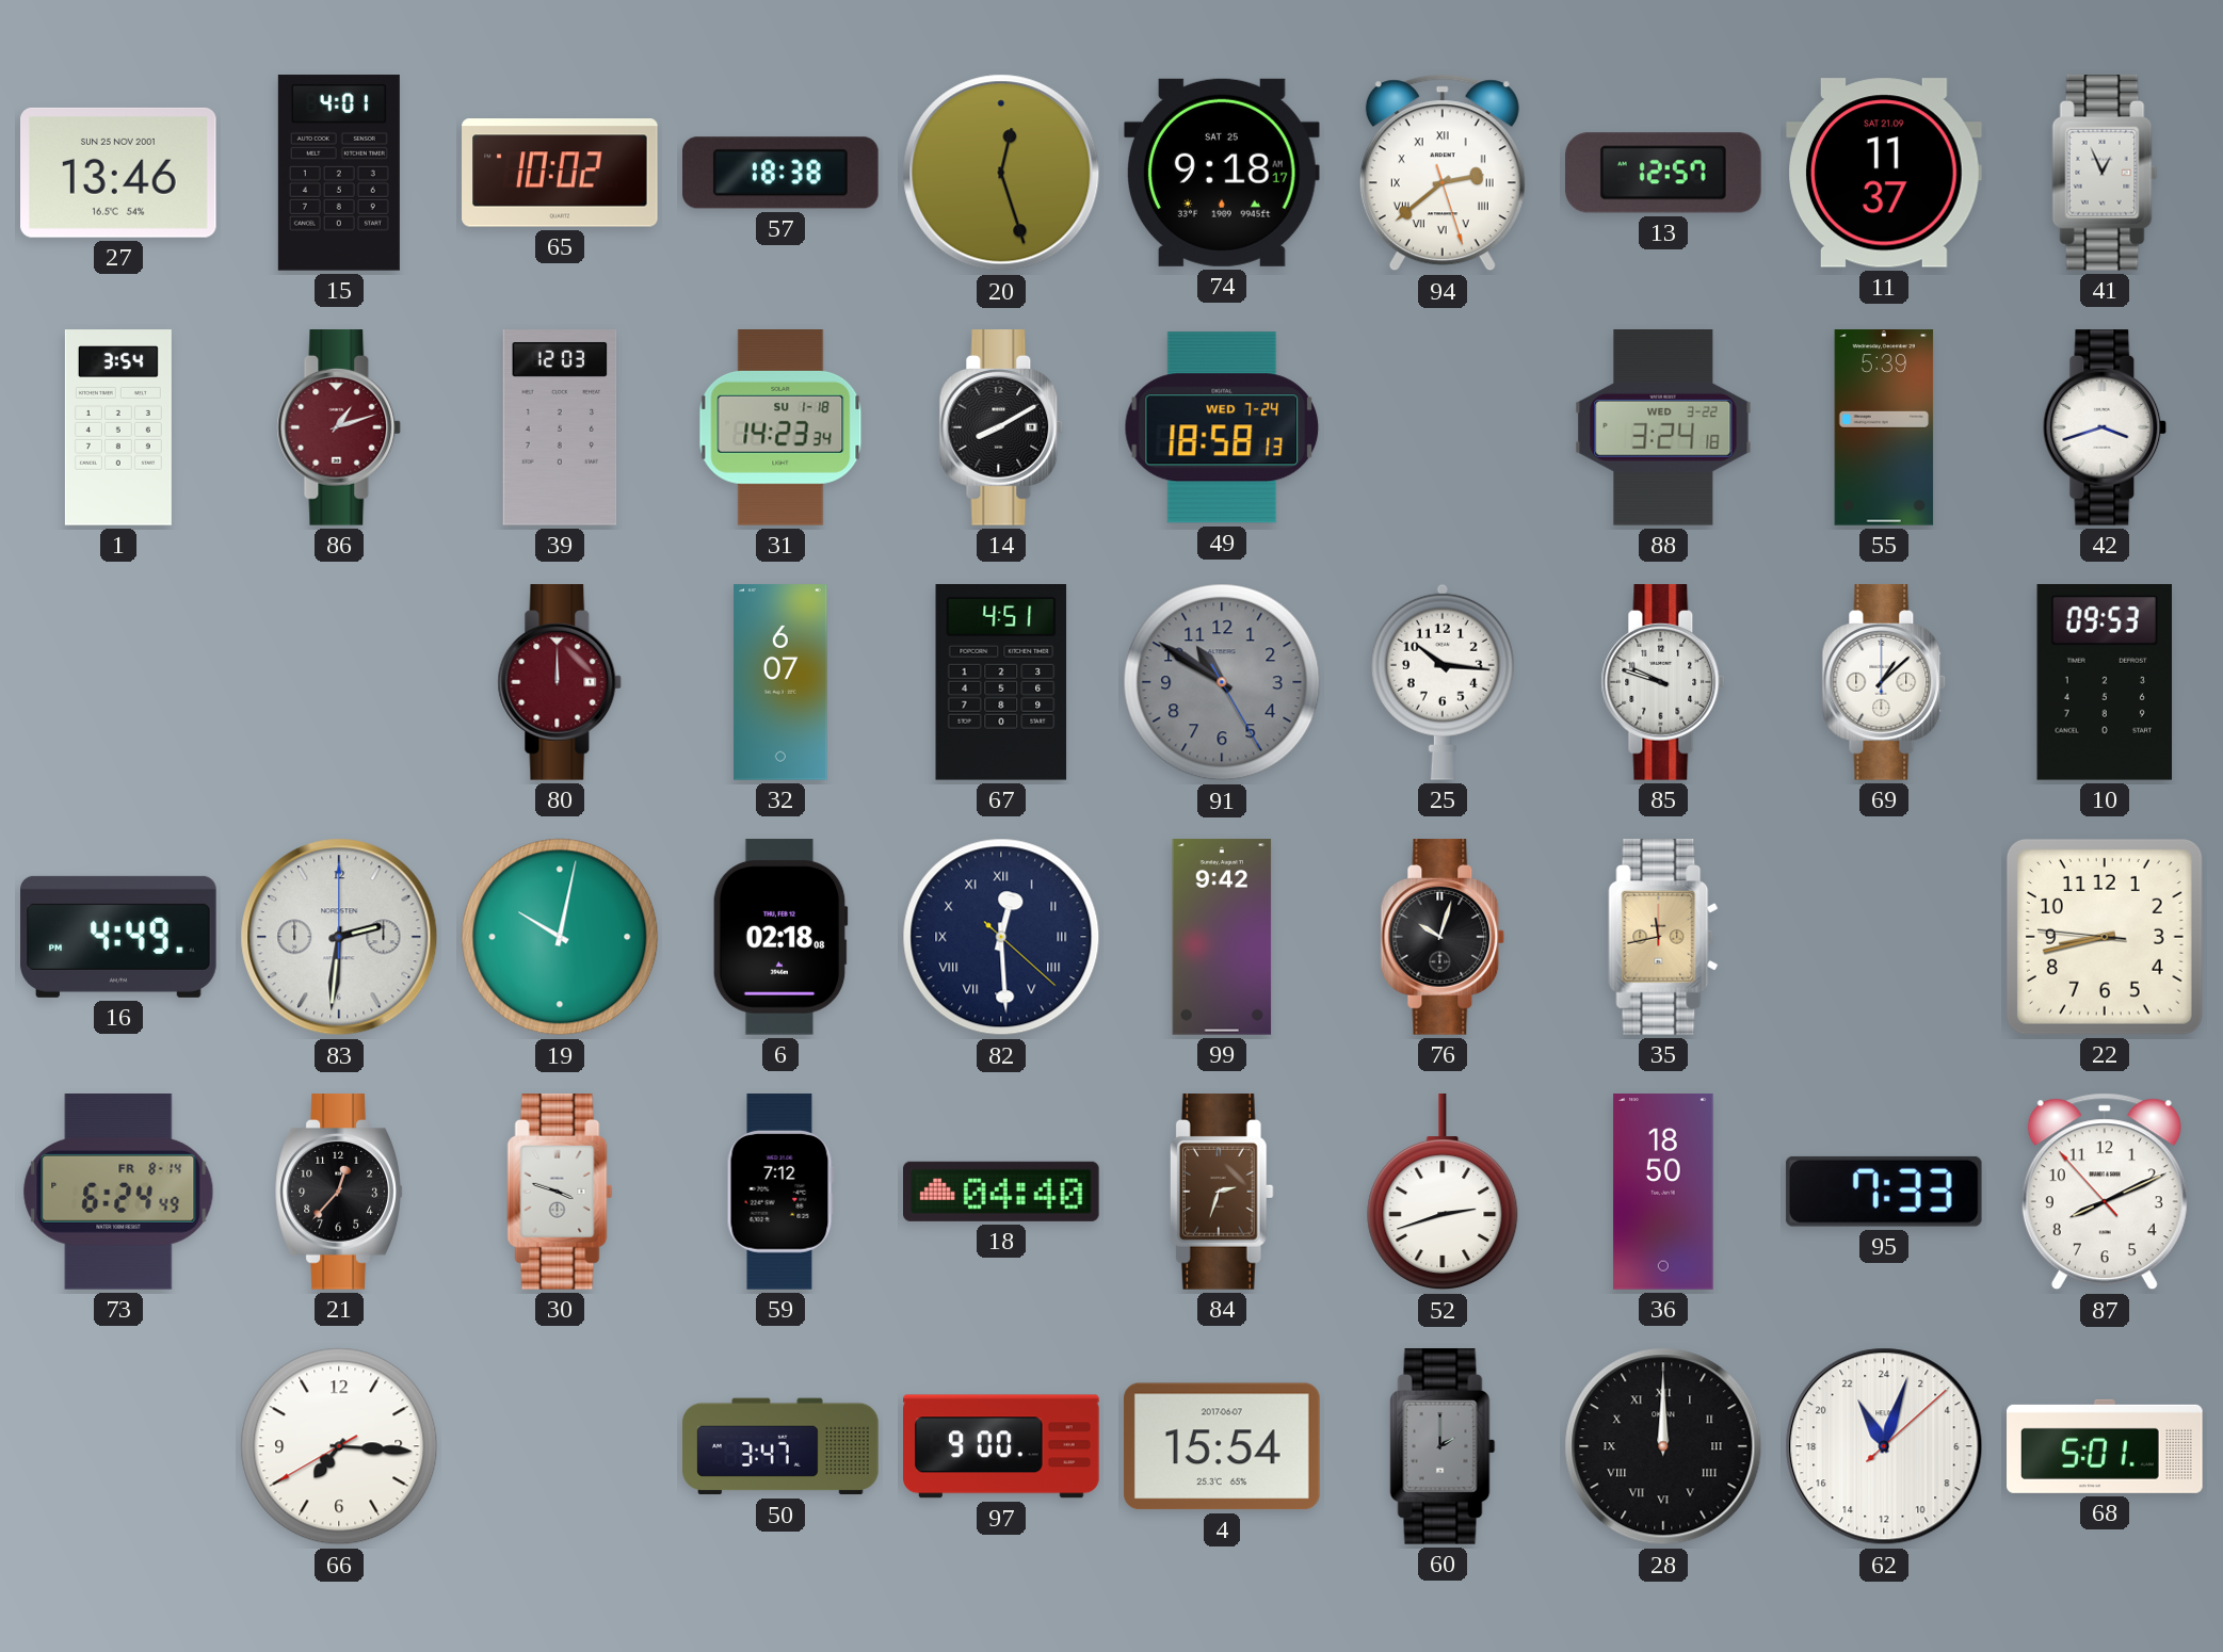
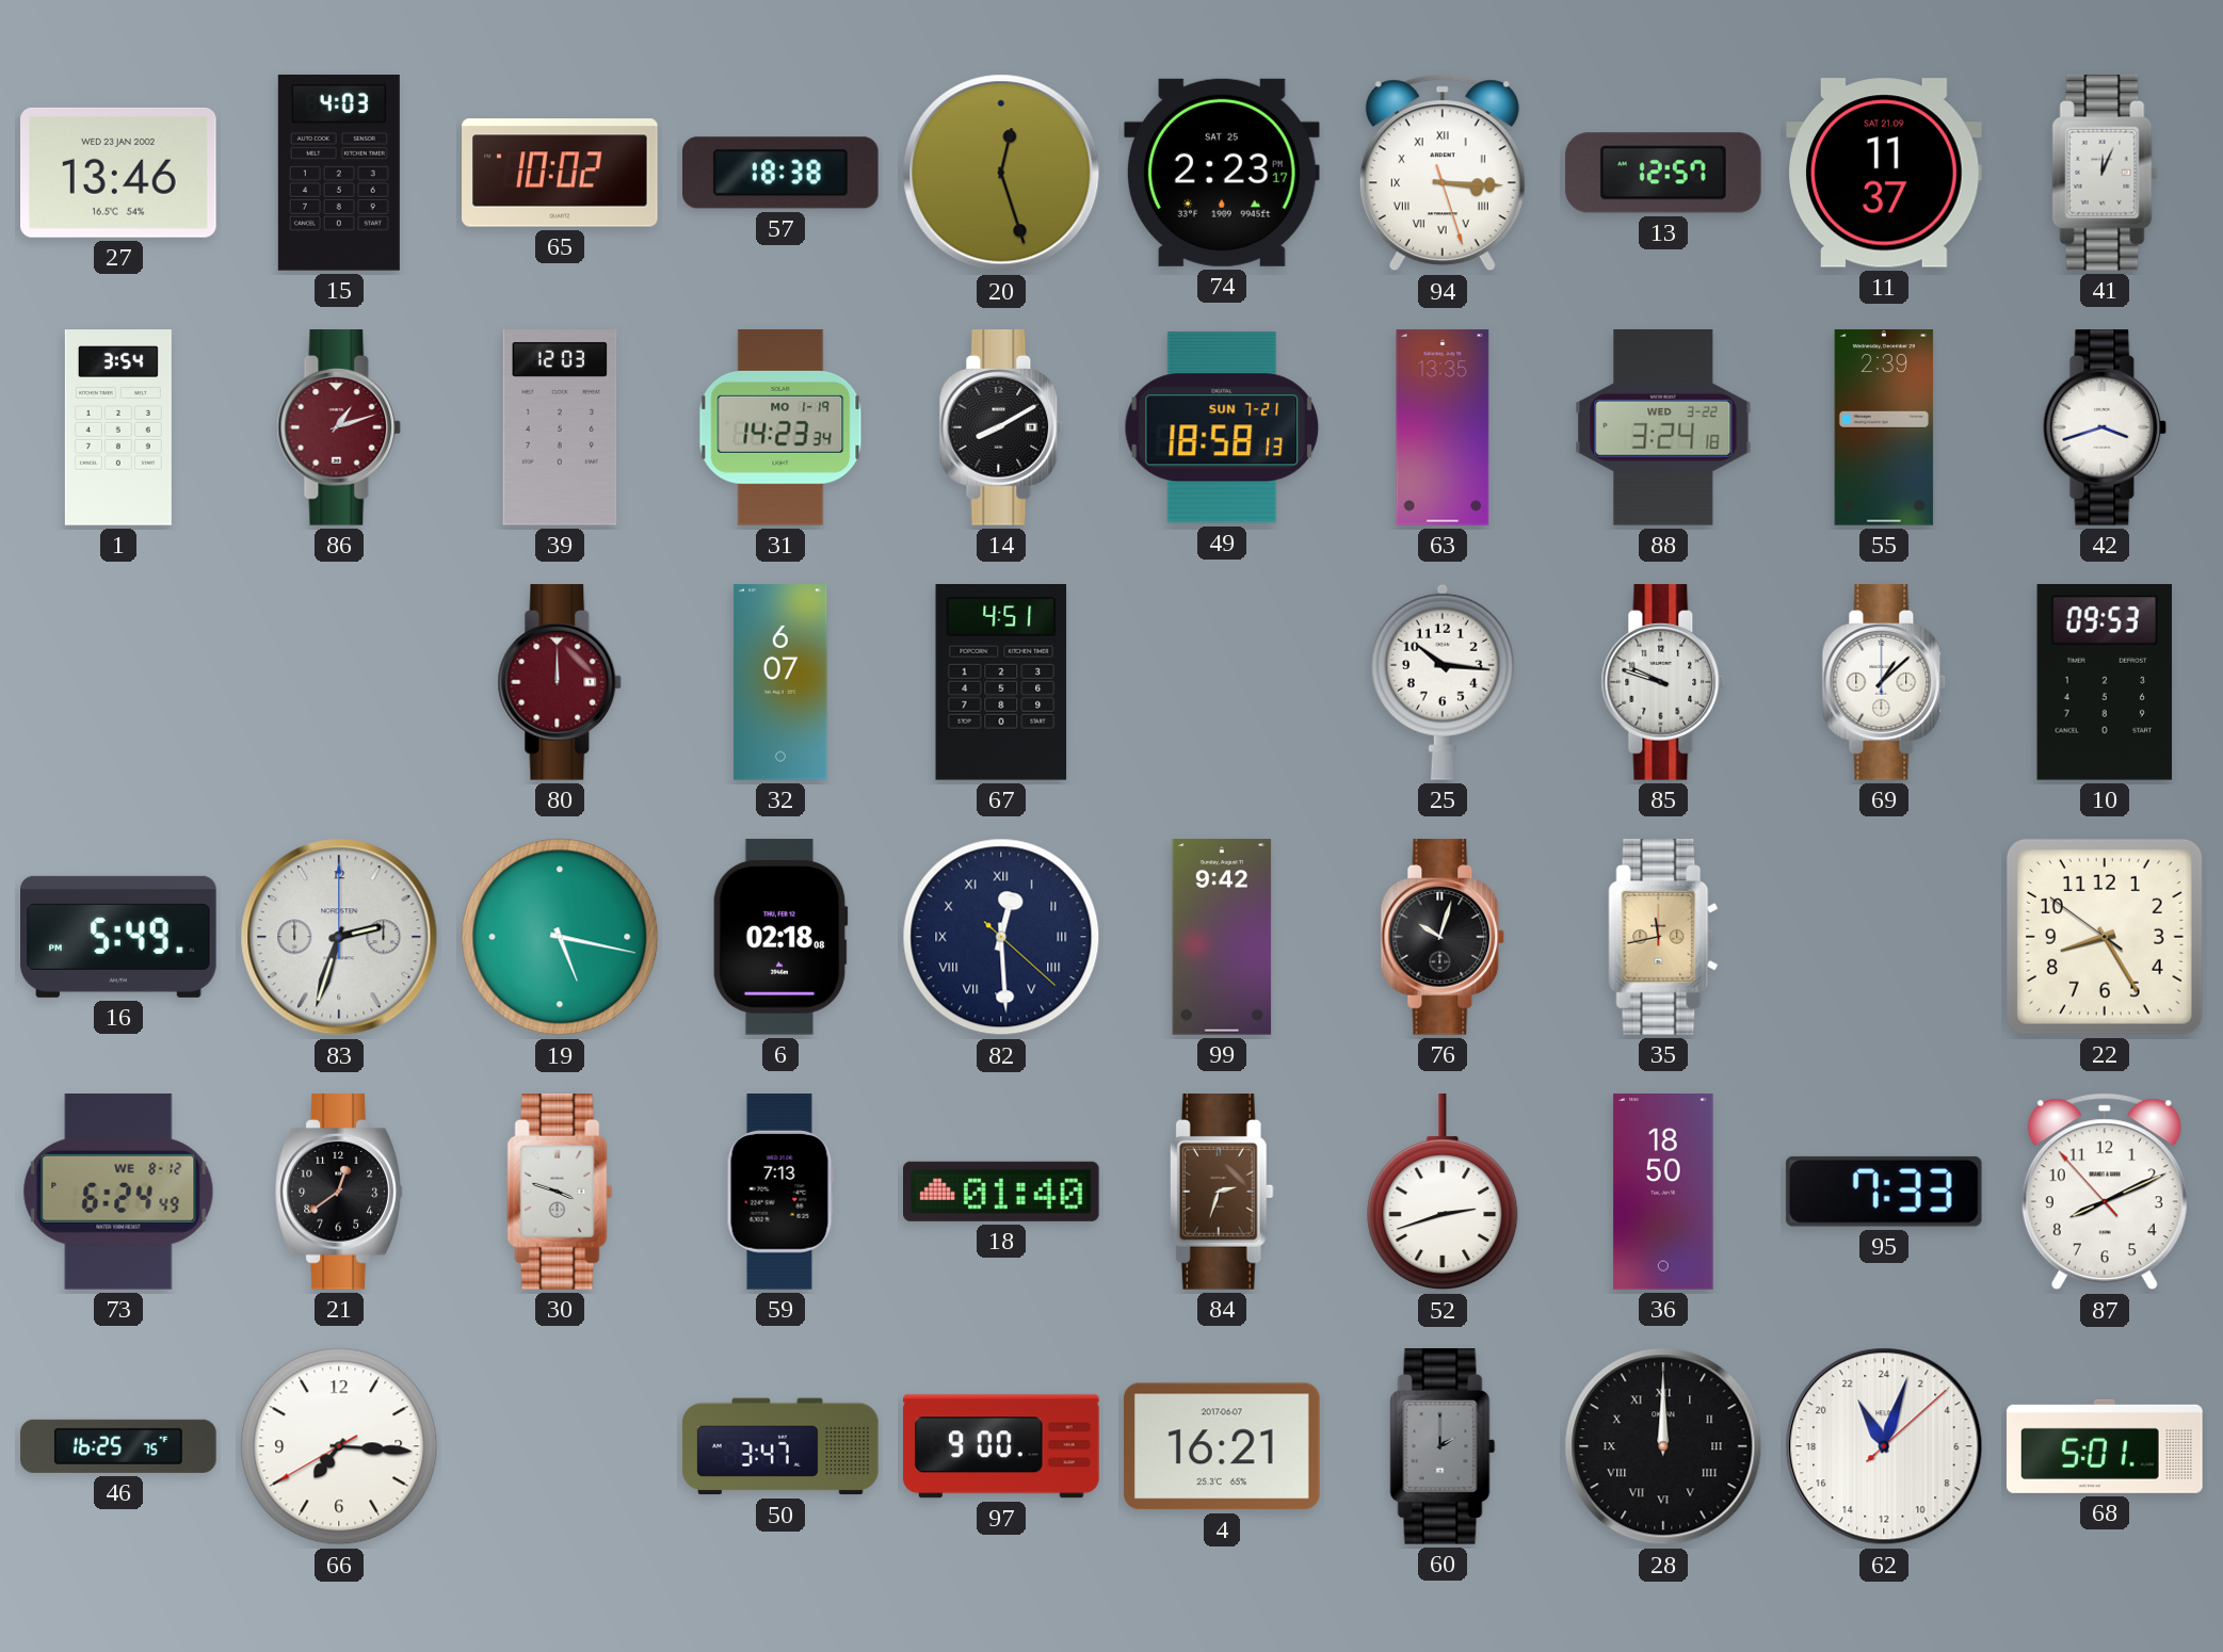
27 date: SUN 25 NOV 2001 -> WED 23 JAN 2002
15: 4:01 -> 4:03
74: 9:18 -> 2:23
94: 2:38 -> 3:15
41: 12:56 -> 12:04
31 date: SU 1-18 -> MO 1-19
49 date: WED 7-24 -> SUN 7-21
63: none -> 13:35
55: 5:39 -> 2:39
91: 10:50 -> none
16: 4:49 -> 5:49
83: 2:31 -> 2:33
19: 10:02 -> 5:17
22: 8:42 -> 8:24
73 date: FR 8-14 -> WE 8-12
21: 12:37 -> 12:39
59: 7:12 -> 7:13
18: 04:40 -> 01:40
46: none -> 16:25
4: 15:54 -> 16:21
